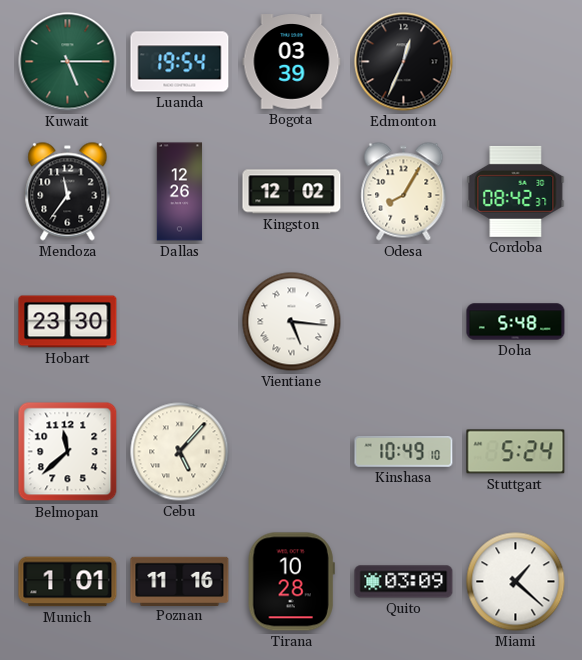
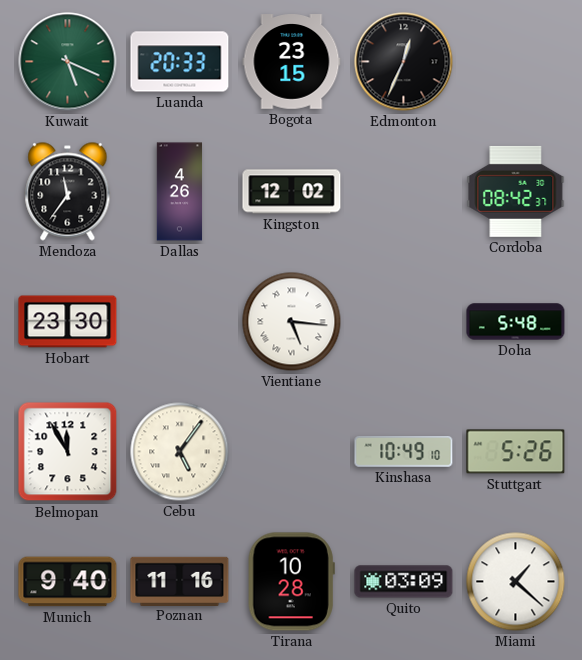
Kuwait: 5:15 -> 5:19
Luanda: 19:54 -> 20:33
Bogota: 03:39 -> 23:15
Dallas: 12:26 -> 4:26
Odesa: 8:05 -> none
Belmopan: 11:38 -> 11:55
Cebu: 5:07 -> 5:06
Stuttgart: 5:24 -> 5:26
Munich: 1:01 -> 9:40
